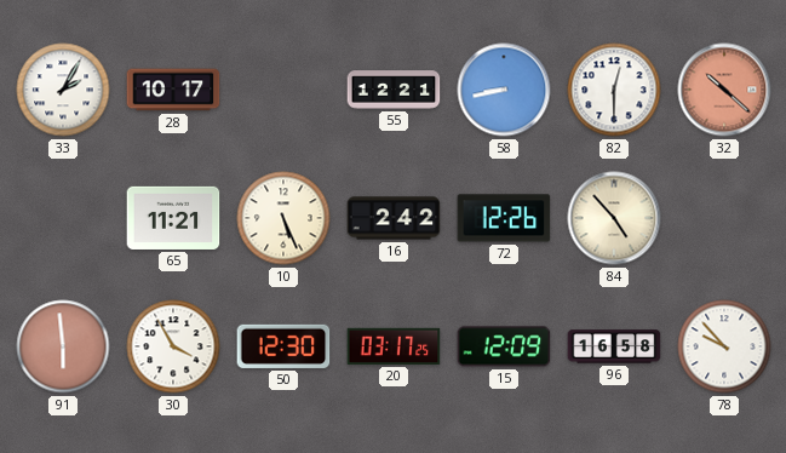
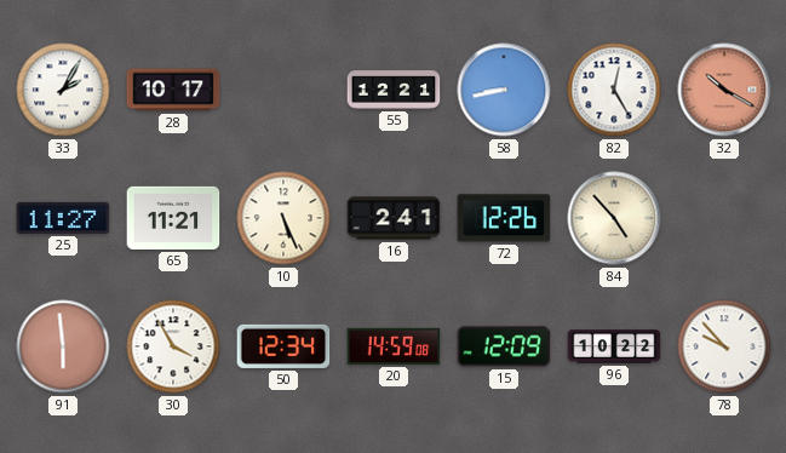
82: 12:30 -> 12:25
32: 10:22 -> 10:20
25: none -> 11:27
16: 2:42 -> 2:41
50: 12:30 -> 12:34
20: 03:17 -> 14:59
96: 16:58 -> 10:22
